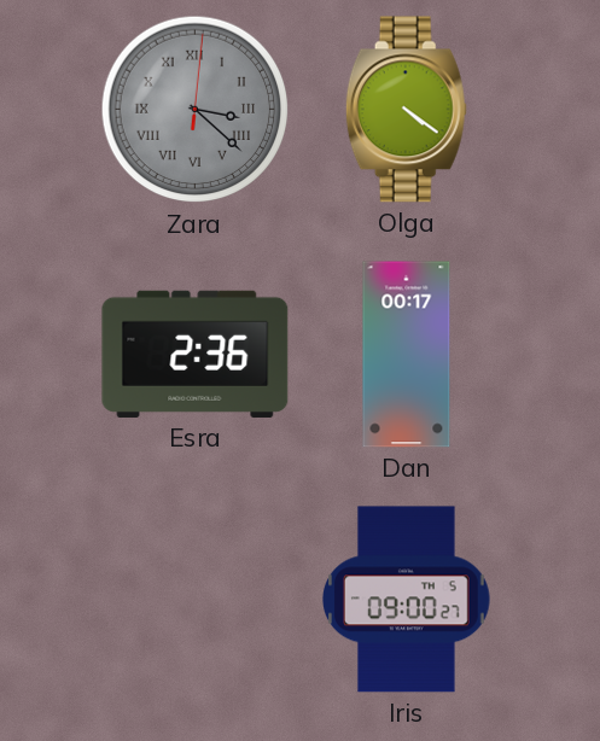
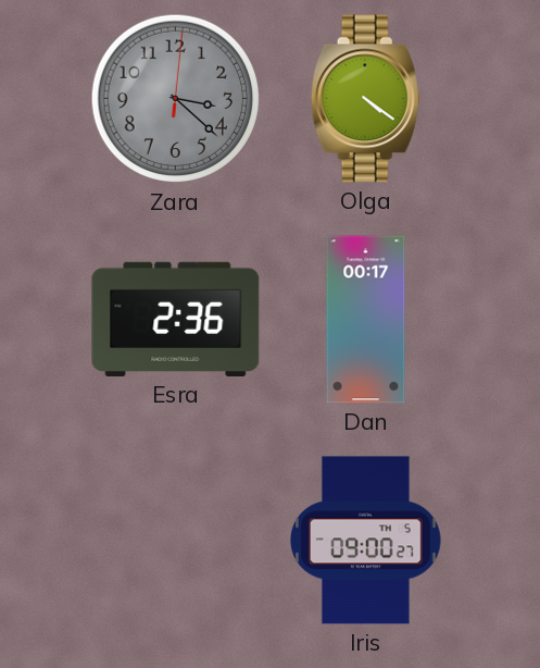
Zara numerals: Roman -> Arabic
